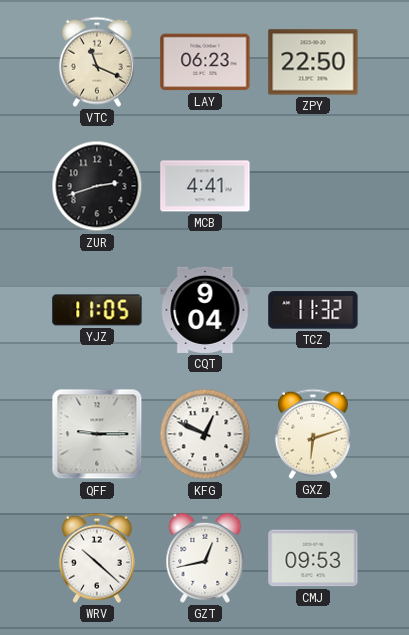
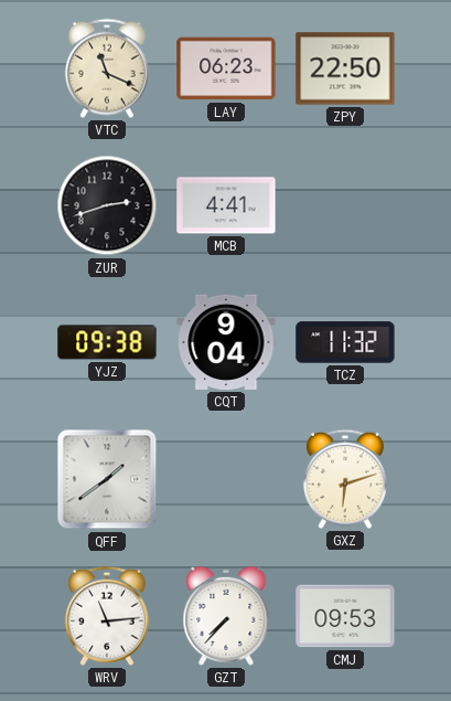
YJZ: 11:05 -> 09:38
QFF: 9:15 -> 1:39
KFG: 12:49 -> none
WRV: 10:22 -> 11:14
GZT: 12:43 -> 7:37
